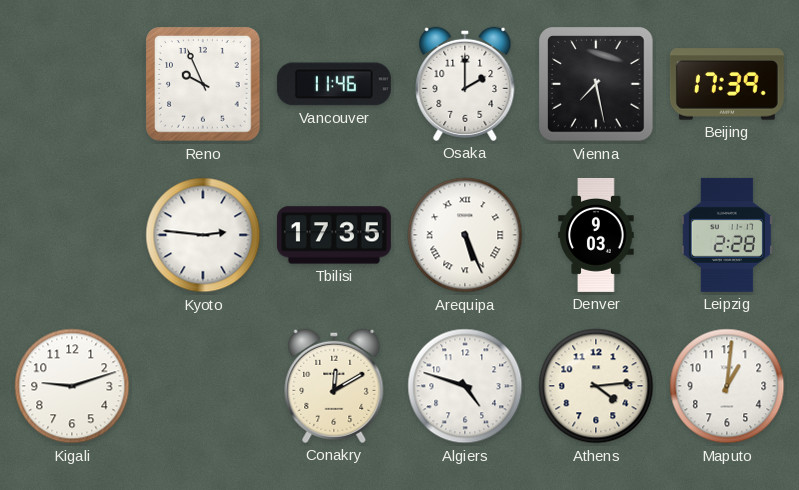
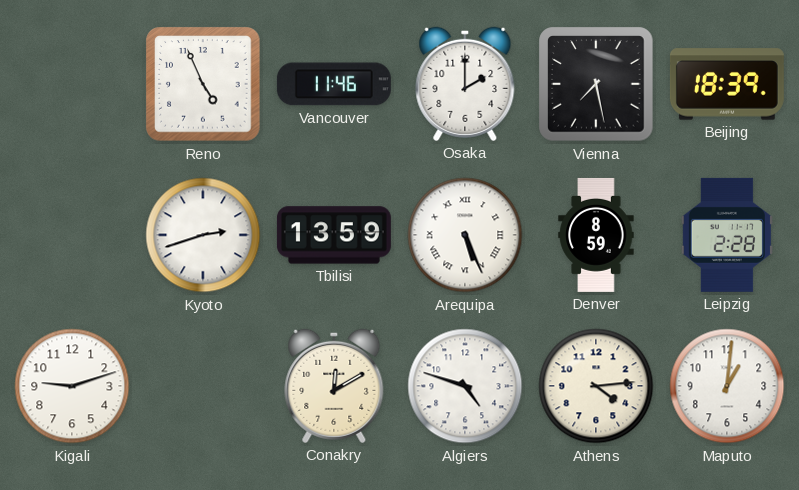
Reno: 9:56 -> 4:56
Beijing: 17:39 -> 18:39
Kyoto: 2:46 -> 2:42
Tbilisi: 17:35 -> 13:59
Denver: 9:03 -> 8:59
